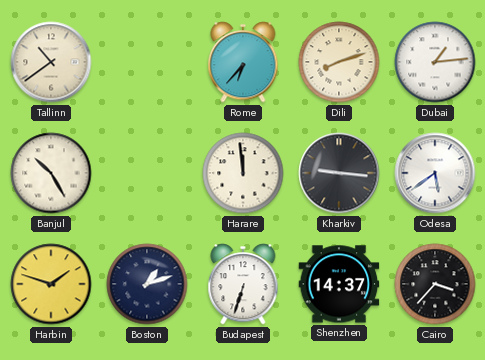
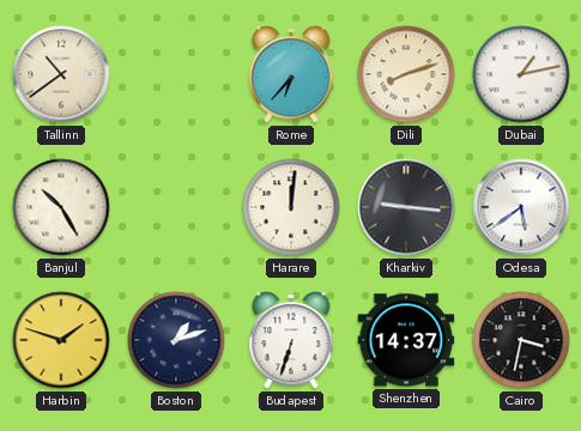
Dubai: 1:14 -> 1:13
Harare: 11:59 -> 12:01
Cairo: 3:37 -> 3:32
